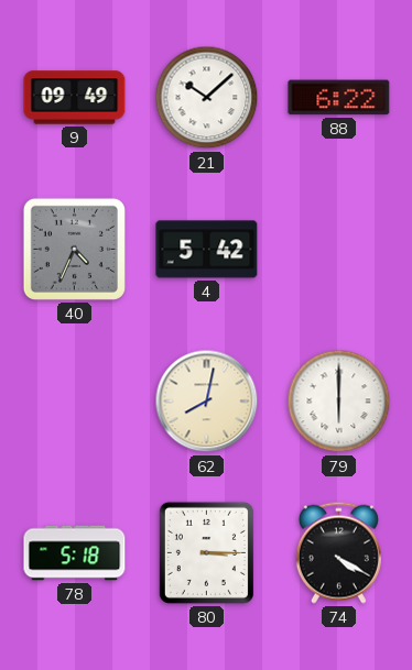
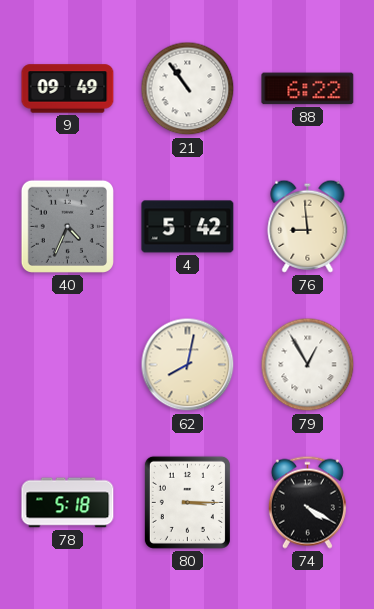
21: 10:08 -> 10:54
76: none -> 8:59
79: 6:00 -> 12:55
